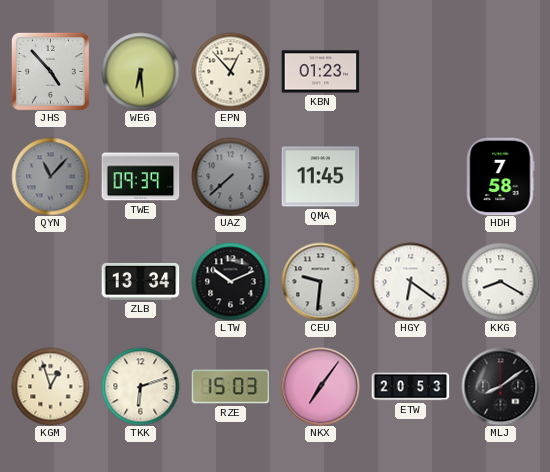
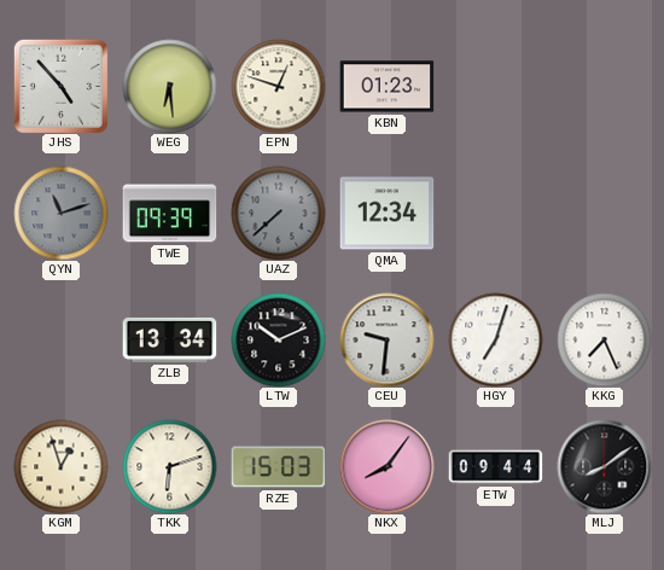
EPN: 12:53 -> 12:48
QYN: 11:07 -> 11:12
QMA: 11:45 -> 12:34
HDH: 7:58 -> none
HGY: 6:21 -> 7:03
KKG: 8:20 -> 7:26
NKX: 7:06 -> 8:06
ETW: 20:53 -> 09:44
